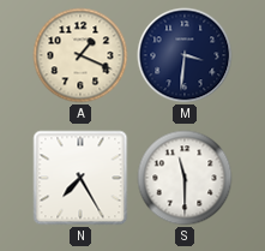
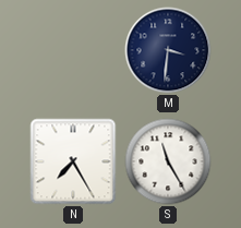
A: 1:19 -> none
S: 11:30 -> 11:25
